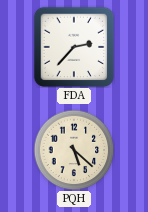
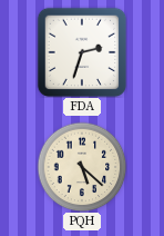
FDA: 2:37 -> 2:33
